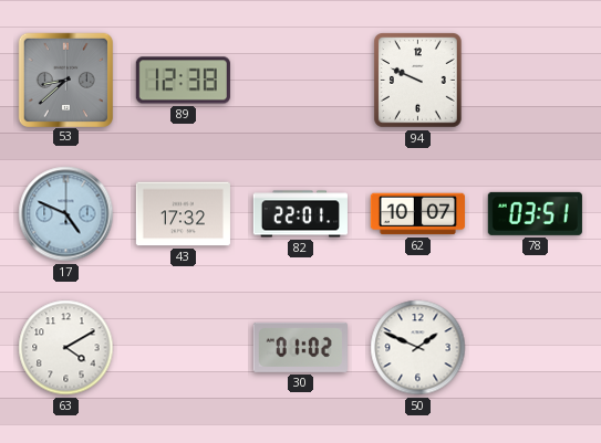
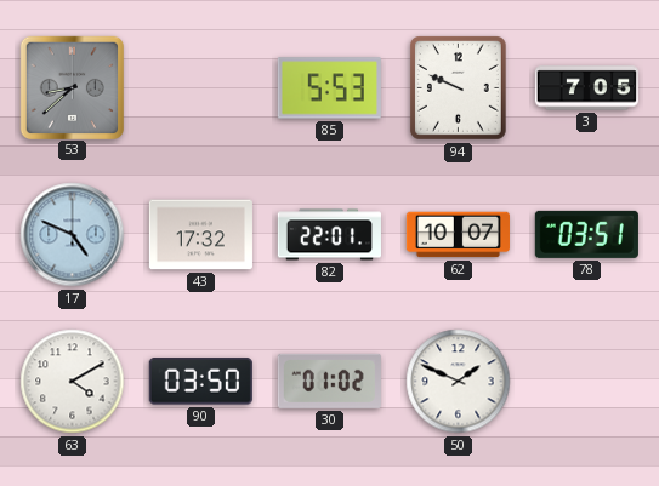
89: 12:38 -> none
85: none -> 5:53
3: none -> 7:05
90: none -> 03:50
